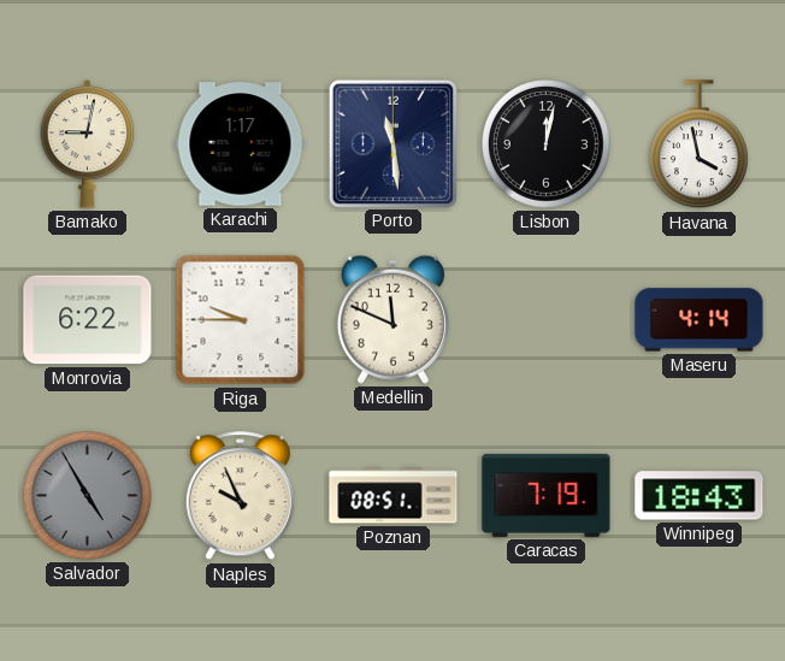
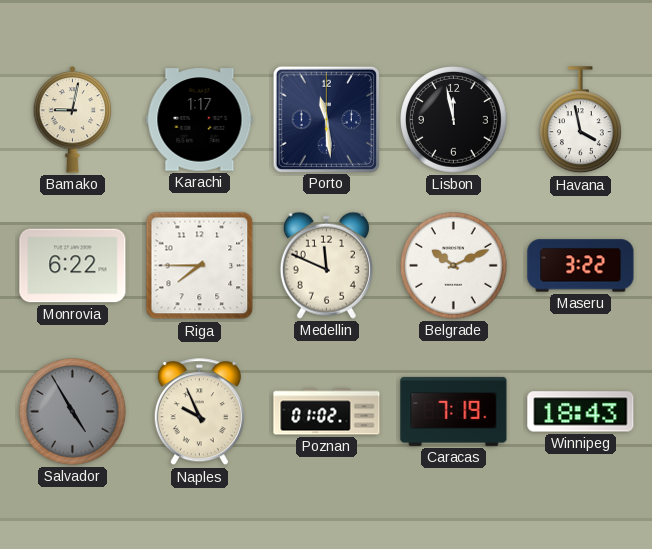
Lisbon: 12:02 -> 11:58
Riga: 9:45 -> 7:45
Belgrade: none -> 10:11
Maseru: 4:14 -> 3:22
Poznan: 08:51 -> 01:02
